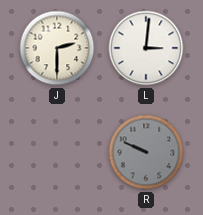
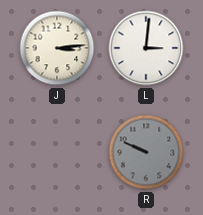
J: 2:30 -> 3:14
